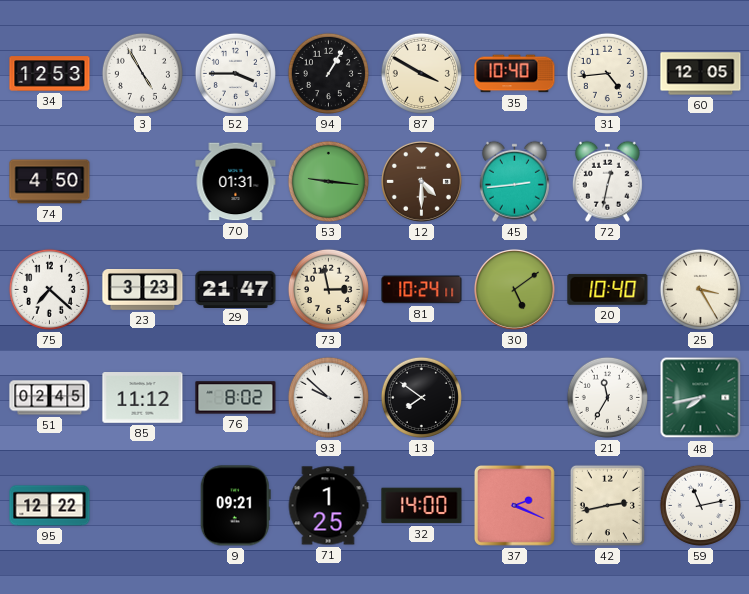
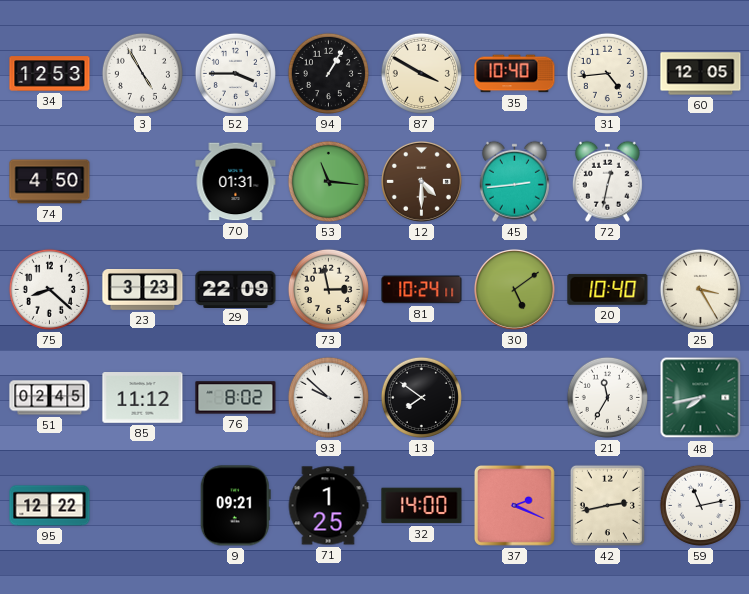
53: 9:16 -> 11:16
75: 7:22 -> 8:22
29: 21:47 -> 22:09
